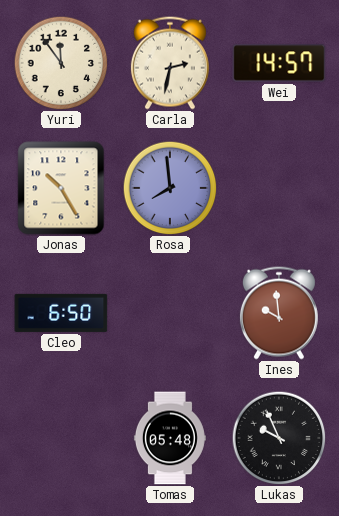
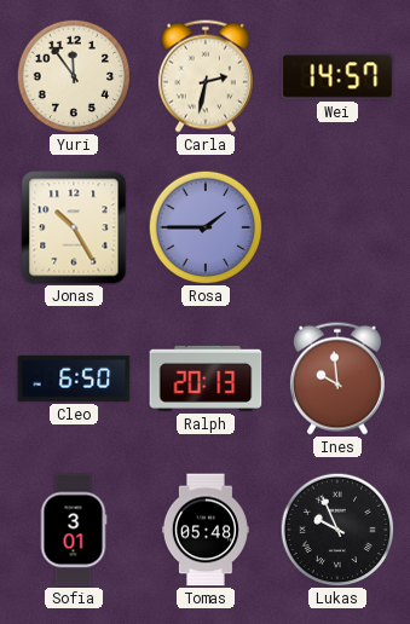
Rosa: 7:59 -> 1:45
Ralph: none -> 20:13
Sofia: none -> 3:01
